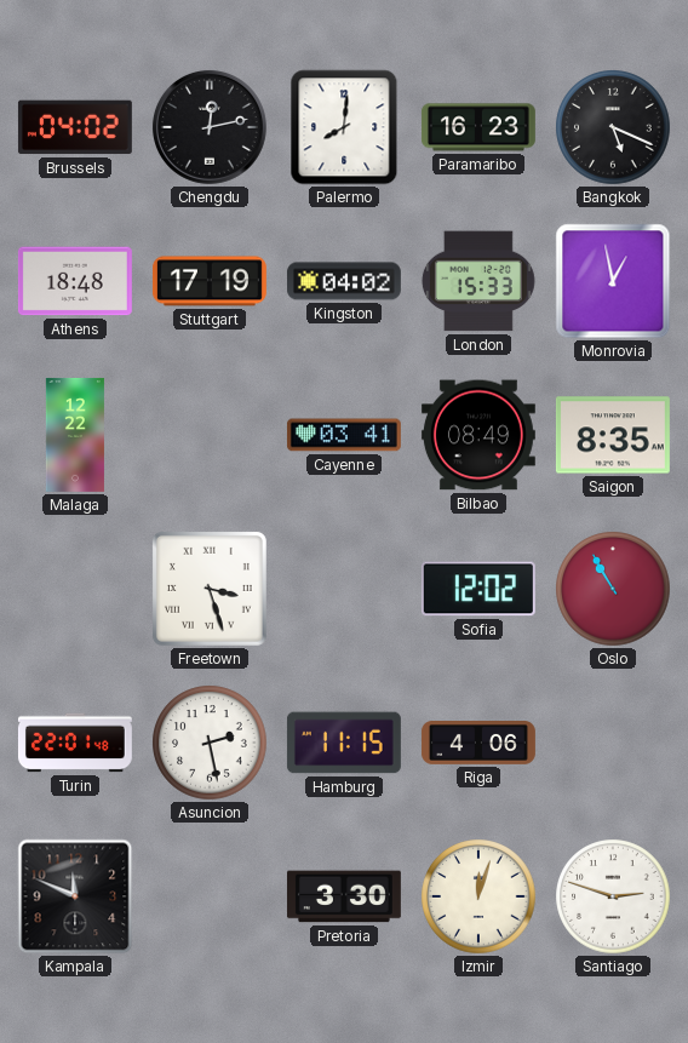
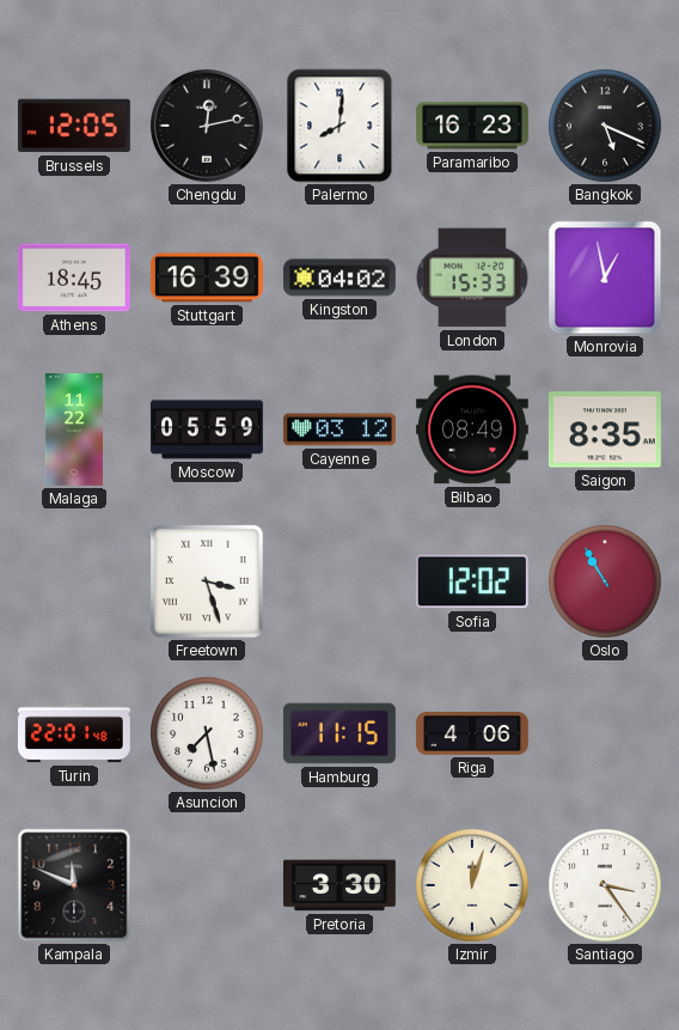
Brussels: 04:02 -> 12:05
Athens: 18:48 -> 18:45
Stuttgart: 17:19 -> 16:39
Malaga: 12:22 -> 11:22
Moscow: none -> 05:59
Cayenne: 03:41 -> 03:12
Asuncion: 2:28 -> 7:28
Santiago: 2:48 -> 3:24
